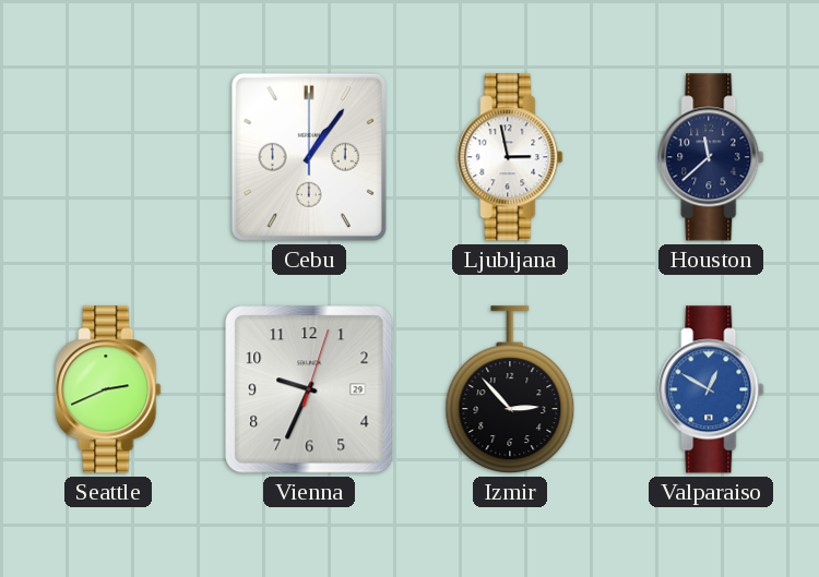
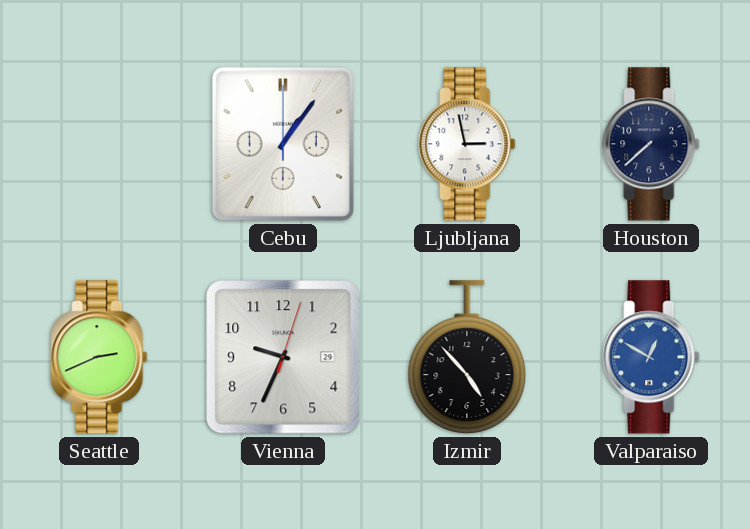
Houston: 11:38 -> 7:38
Izmir: 2:53 -> 4:53
